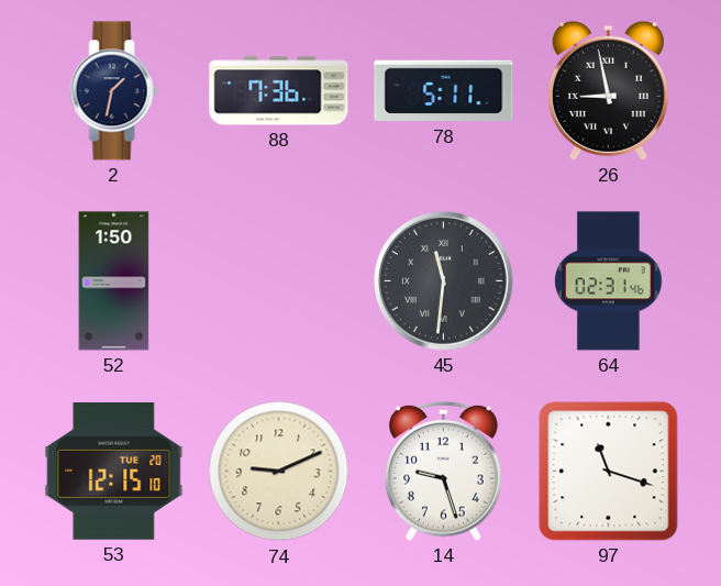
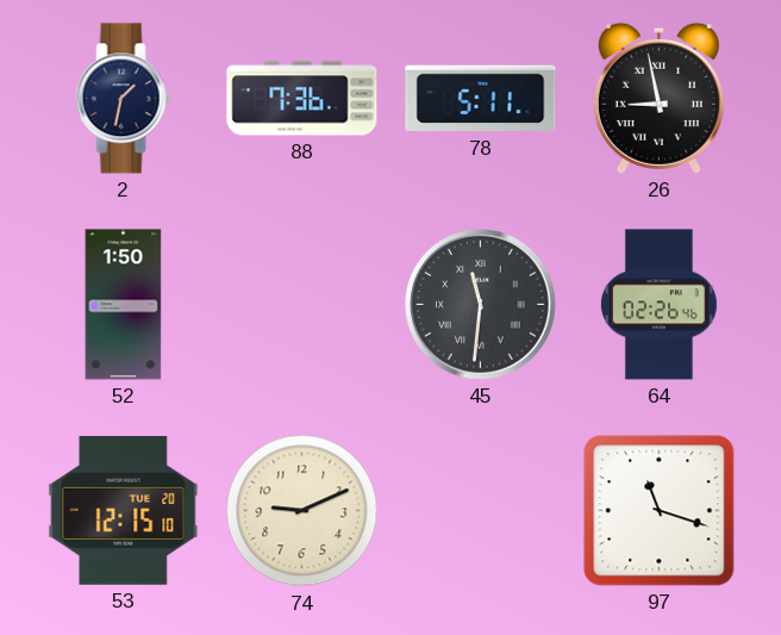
64: 02:31 -> 02:26
14: 9:27 -> none
